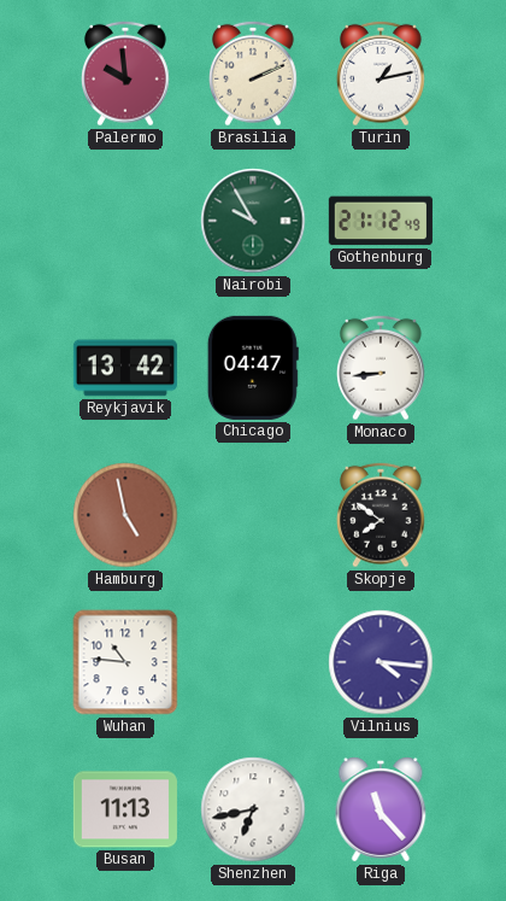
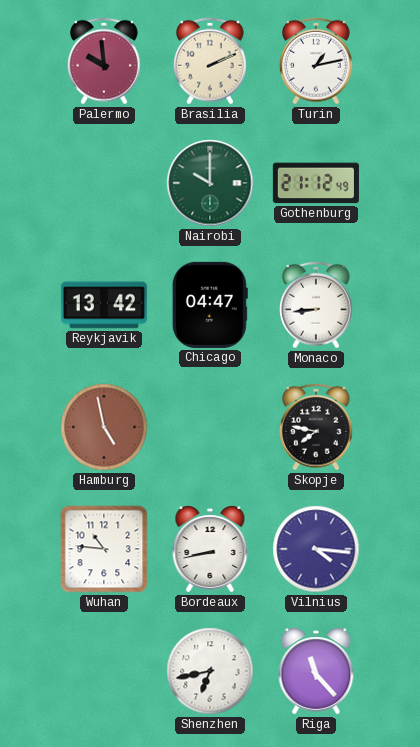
Nairobi: 9:55 -> 10:00
Skopje: 7:51 -> 7:47
Bordeaux: none -> 8:43
Busan: 11:13 -> none
